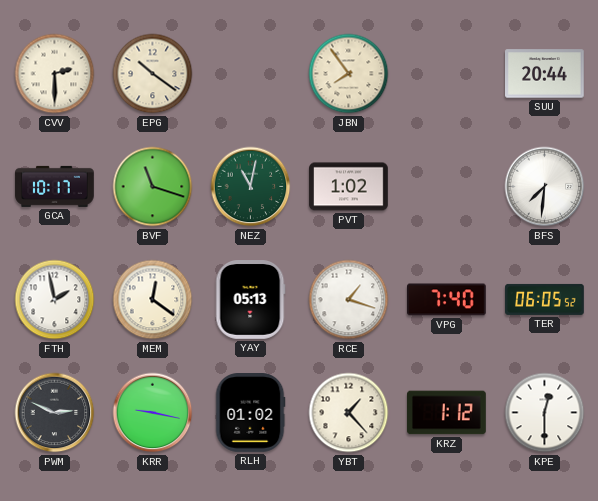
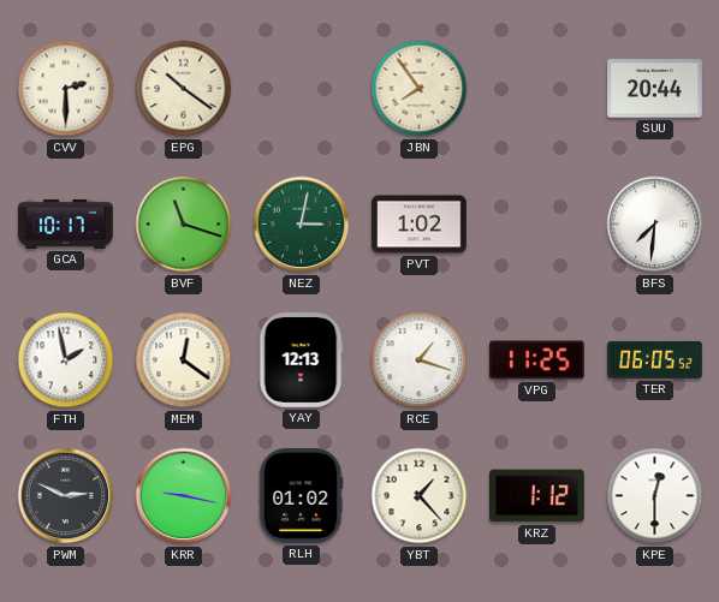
NEZ: 11:02 -> 3:02
YAY: 05:13 -> 12:13
VPG: 7:40 -> 11:25
